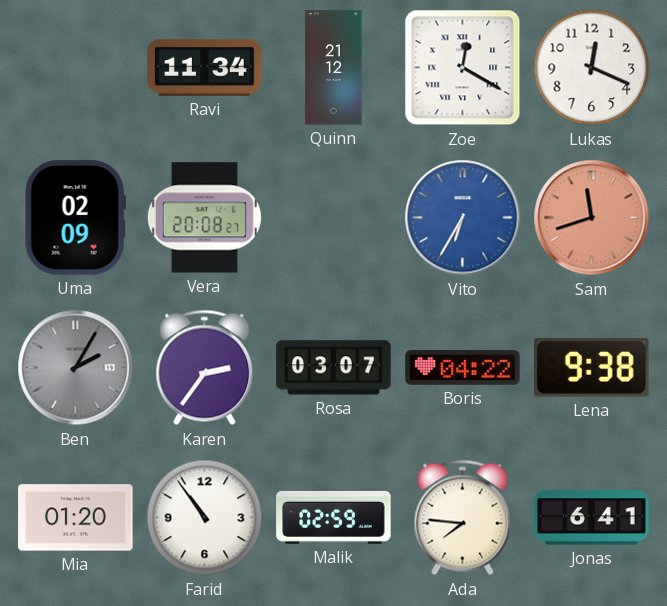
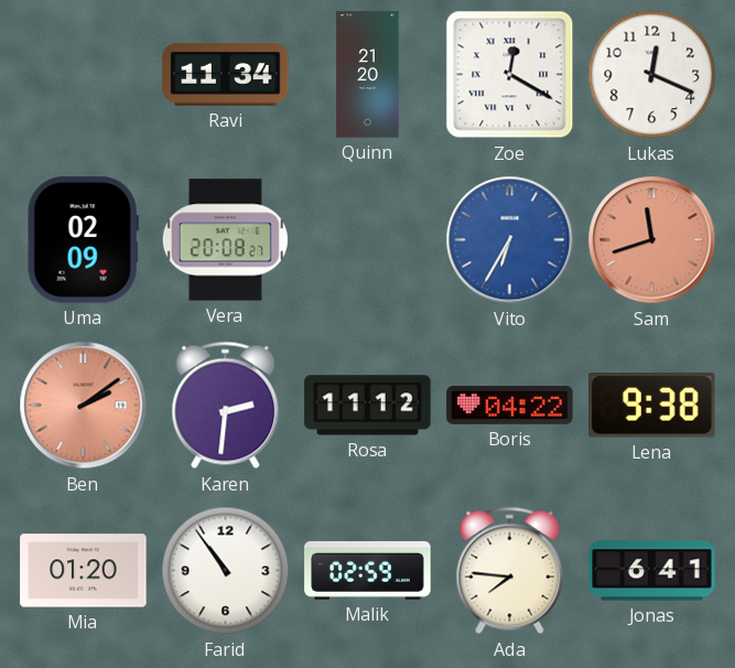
Quinn: 21:12 -> 21:20
Ben: 2:05 -> 2:09
Ben dial: grey -> salmon
Karen: 2:36 -> 2:31
Rosa: 03:07 -> 11:12
